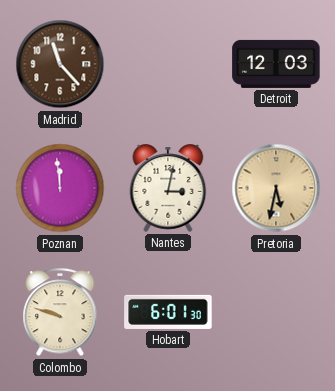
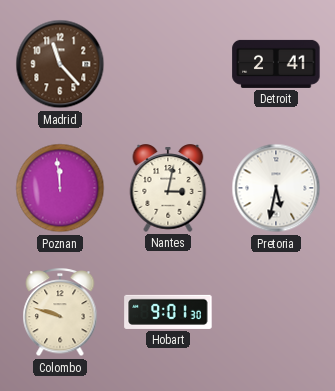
Detroit: 12:03 -> 2:41
Pretoria dial: champagne -> white
Hobart: 6:01 -> 9:01
